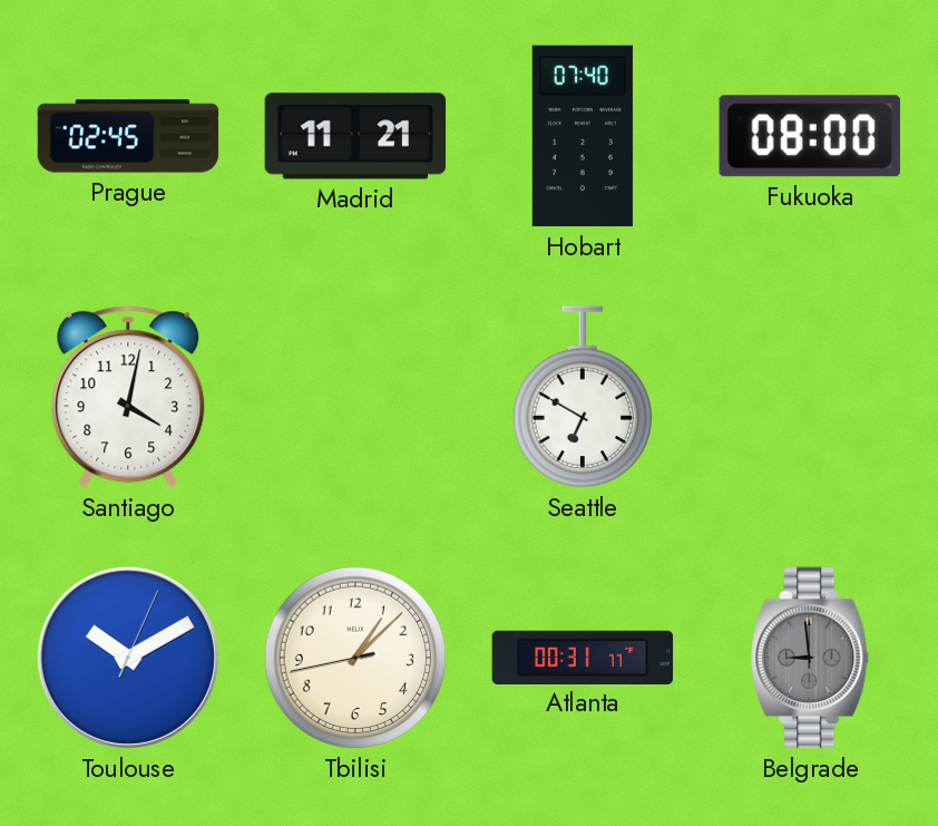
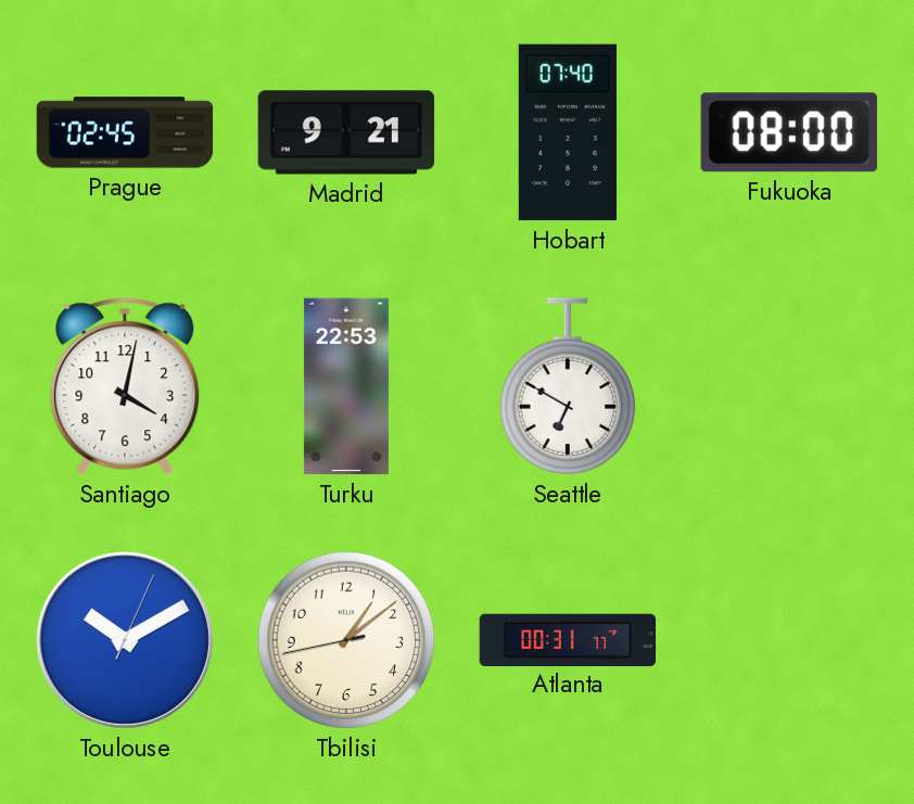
Madrid: 11:21 -> 9:21
Turku: none -> 22:53
Tbilisi: 1:07 -> 1:08
Belgrade: 8:59 -> none
